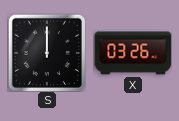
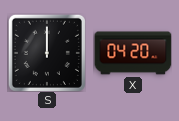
X: 03:26 -> 04:20
